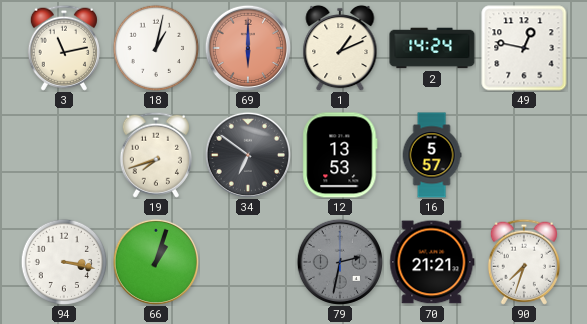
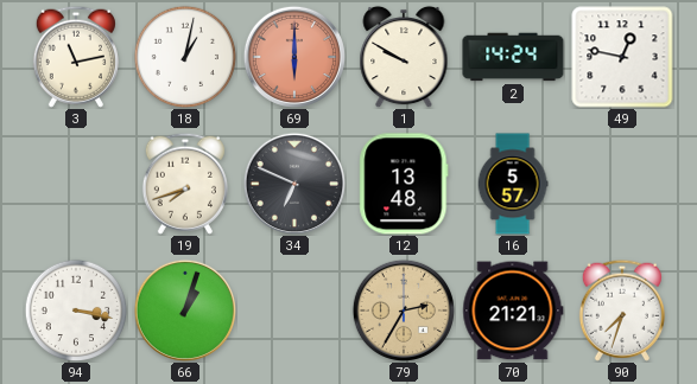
1: 1:11 -> 9:50
34: 6:51 -> 6:49
12: 13:53 -> 13:48
79: 2:32 -> 2:35
79 dial: grey -> champagne
